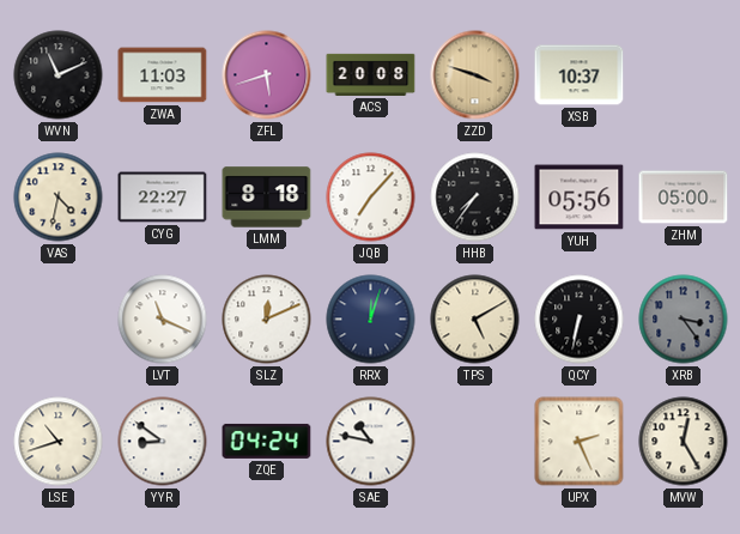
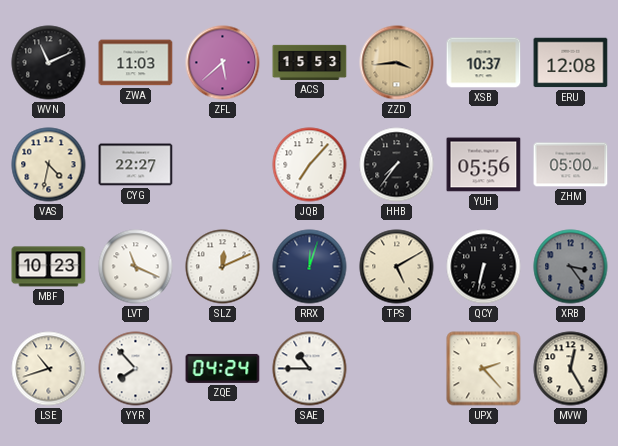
ZFL: 5:42 -> 5:38
ACS: 20:08 -> 15:53
ZZD: 3:48 -> 3:44
ERU: none -> 12:08
LMM: 8:18 -> none
MBF: none -> 10:23
YYR: 8:51 -> 7:53
SAE: 10:47 -> 10:45
UPX: 2:26 -> 2:23
